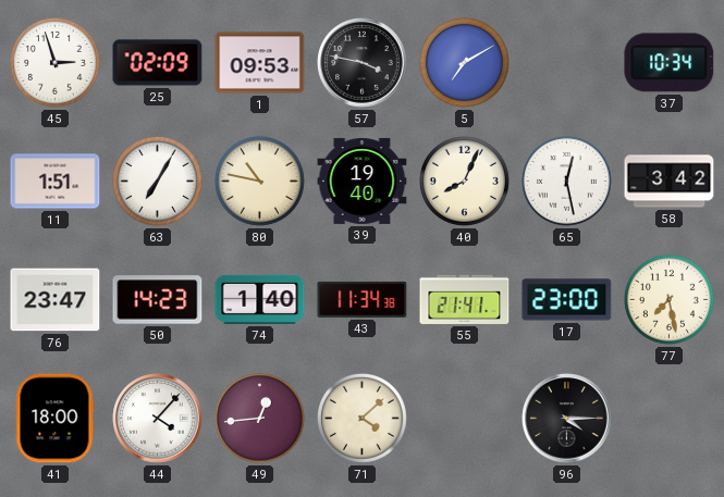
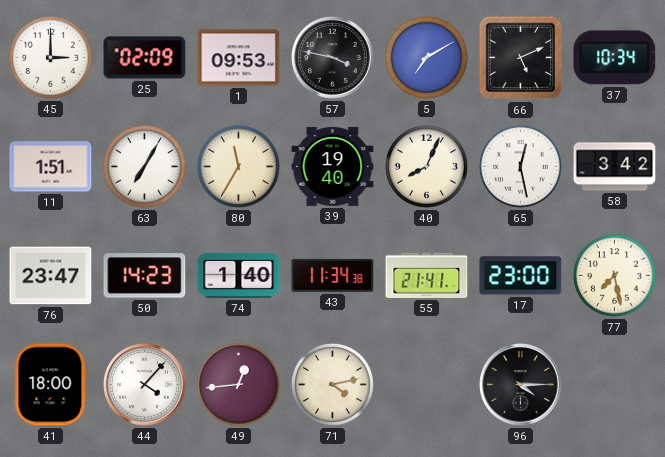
45: 2:57 -> 3:00
66: none -> 5:11
80: 10:47 -> 11:35
71: 4:08 -> 4:13
